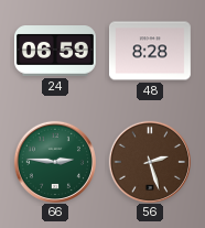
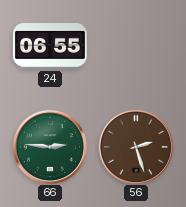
24: 06:59 -> 06:55
48: 8:28 -> none
